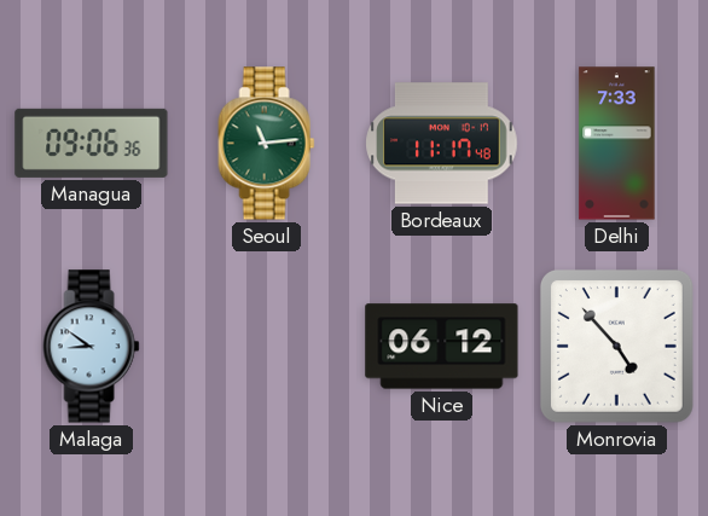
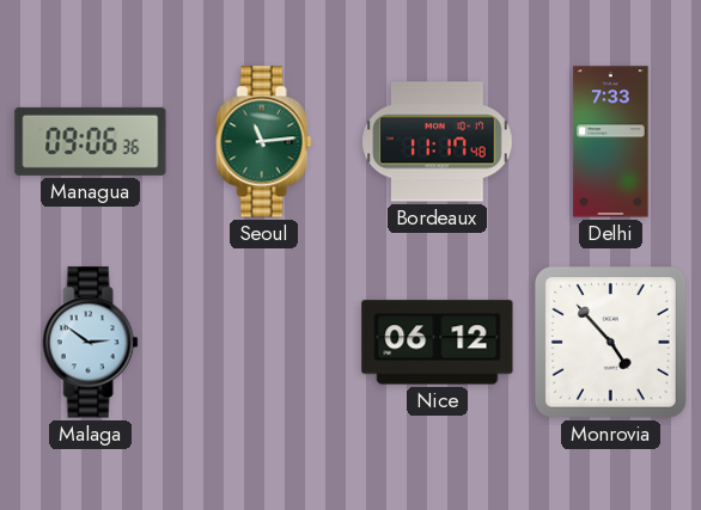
Malaga: 8:51 -> 2:51
